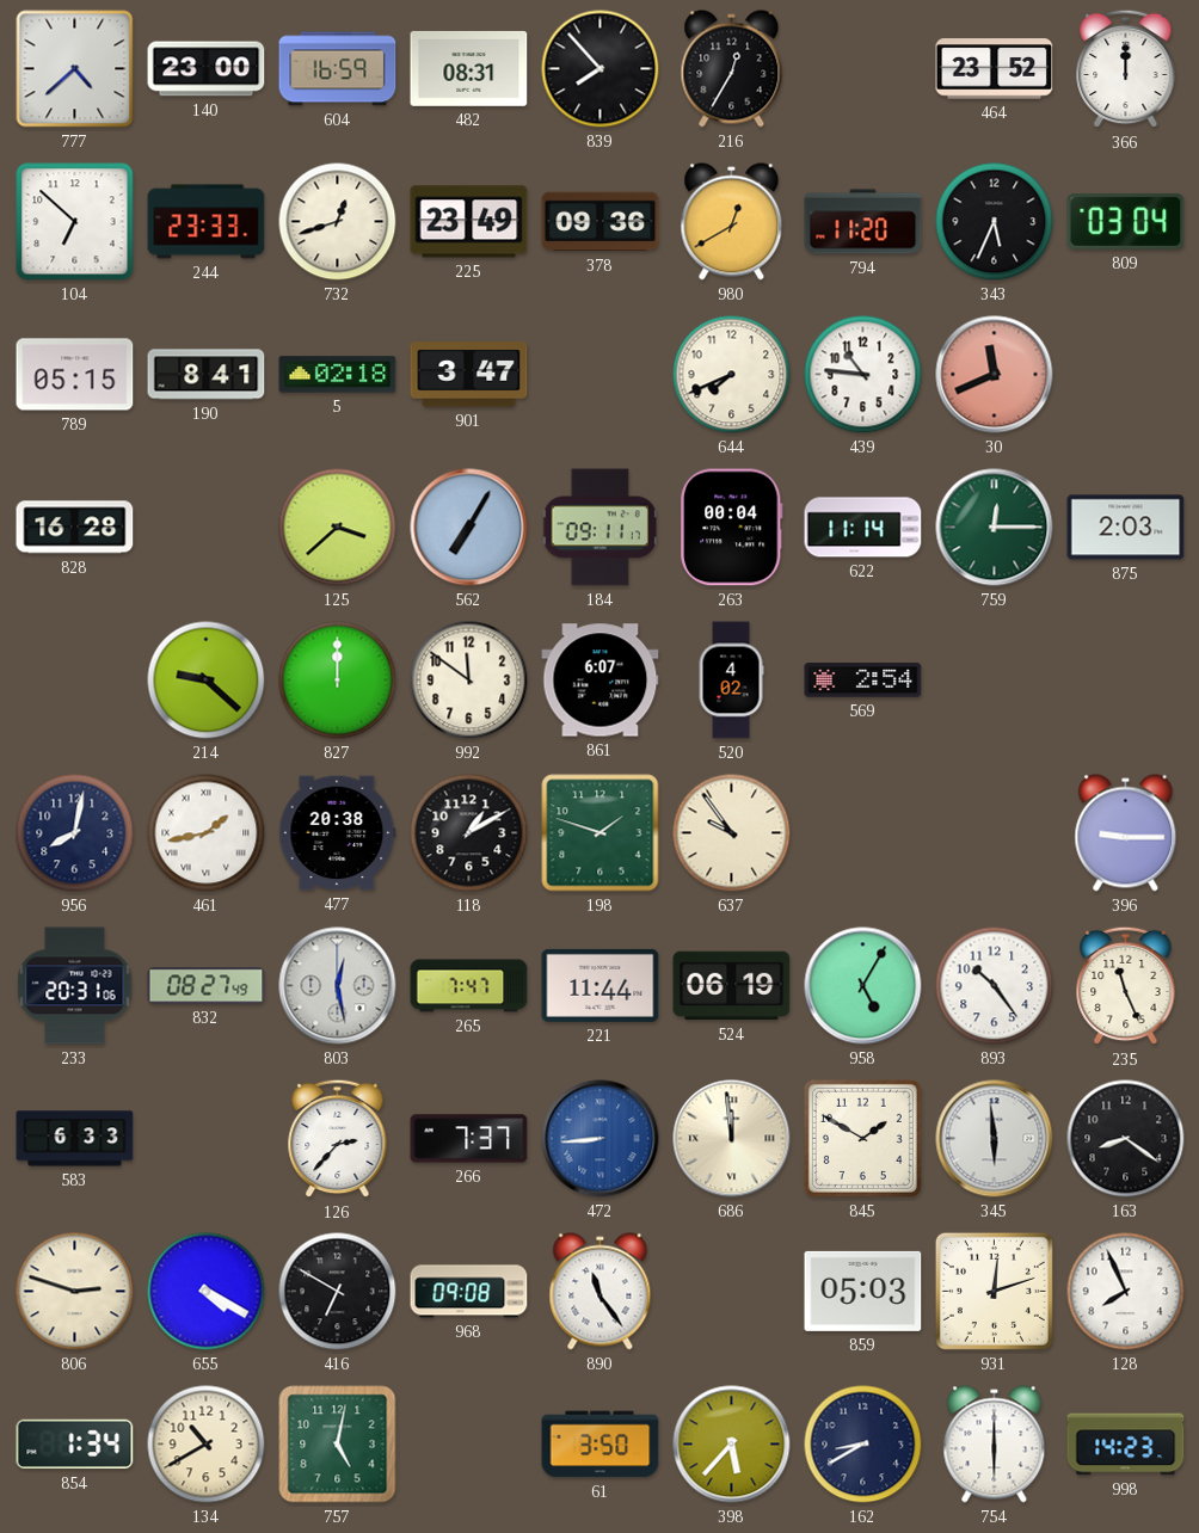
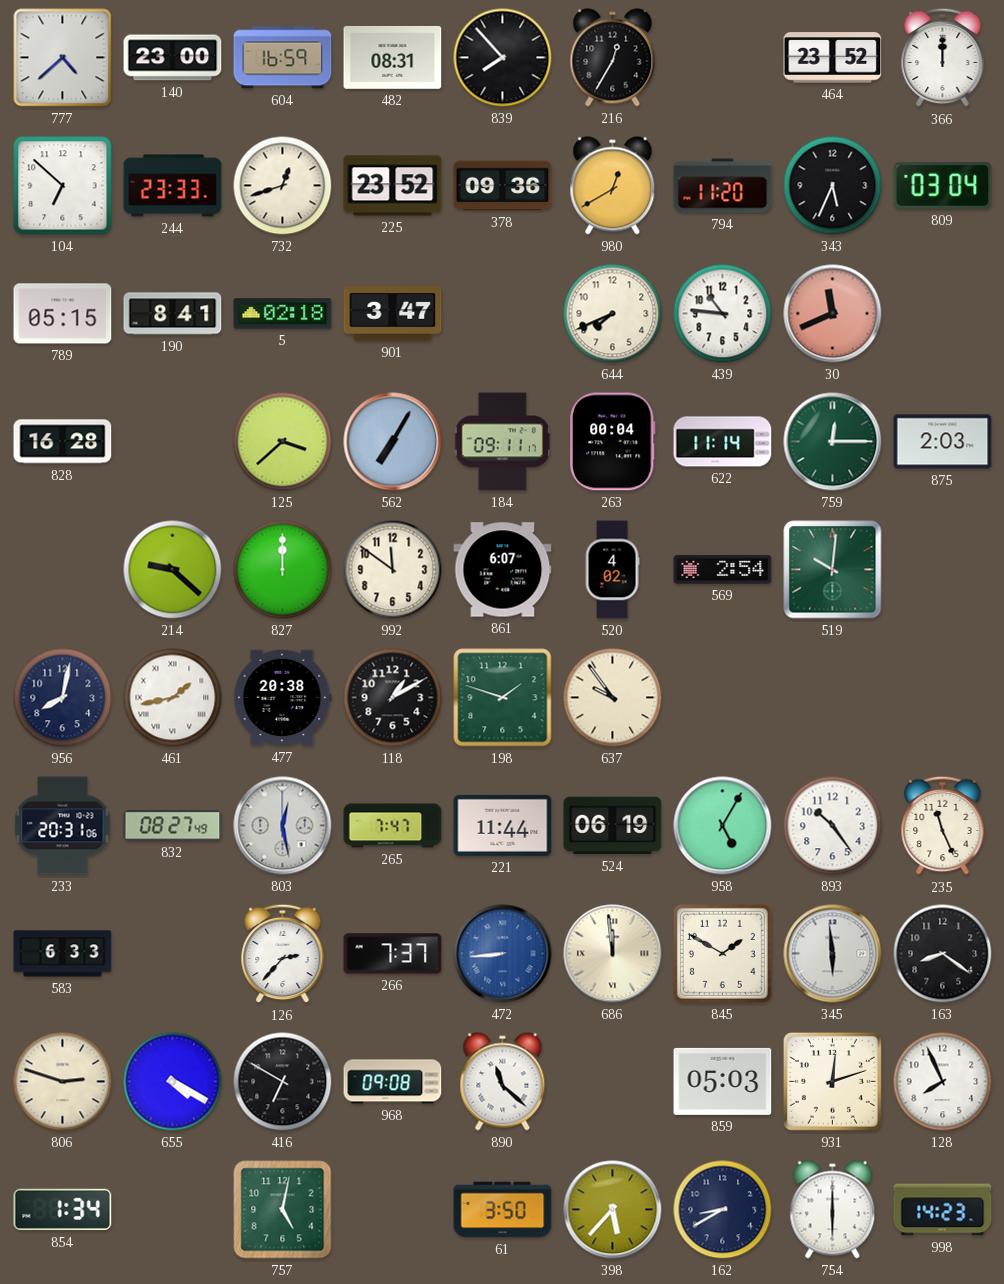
225: 23:49 -> 23:52
519: none -> 10:01
396: 9:15 -> none
890: 11:24 -> 11:22
134: 10:40 -> none
